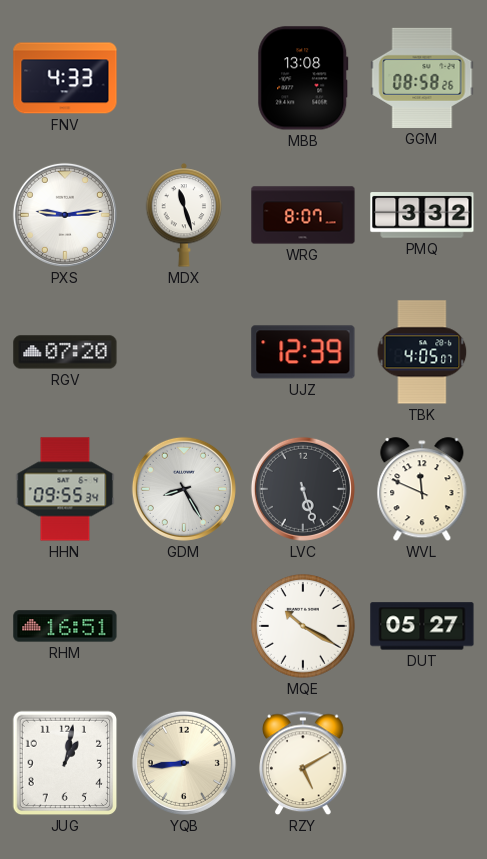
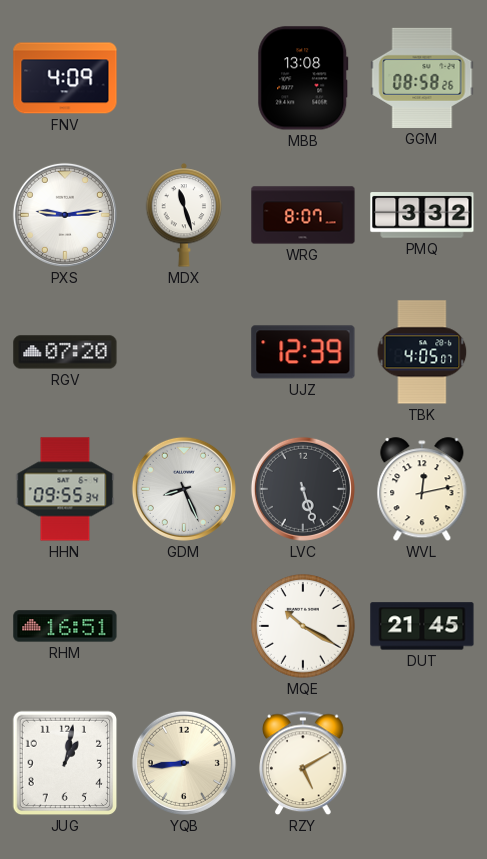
FNV: 4:33 -> 4:09
GDM: 8:25 -> 8:26
WVL: 11:49 -> 12:13
DUT: 05:27 -> 21:45
